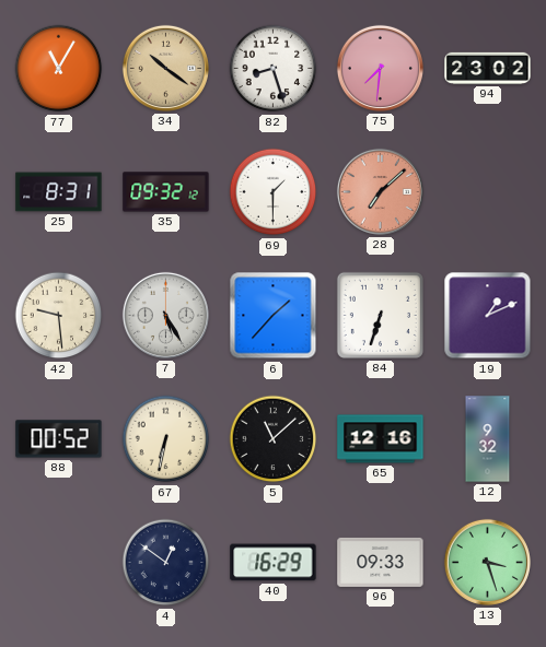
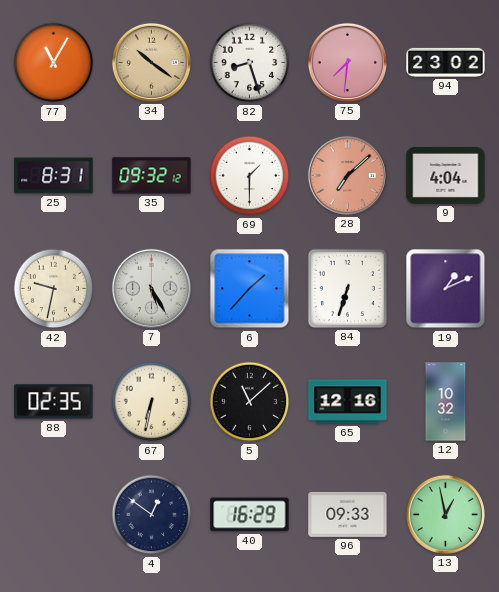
9: none -> 4:04
42: 9:29 -> 9:32
88: 00:52 -> 02:35
12: 9:32 -> 10:32
13: 3:27 -> 12:58
